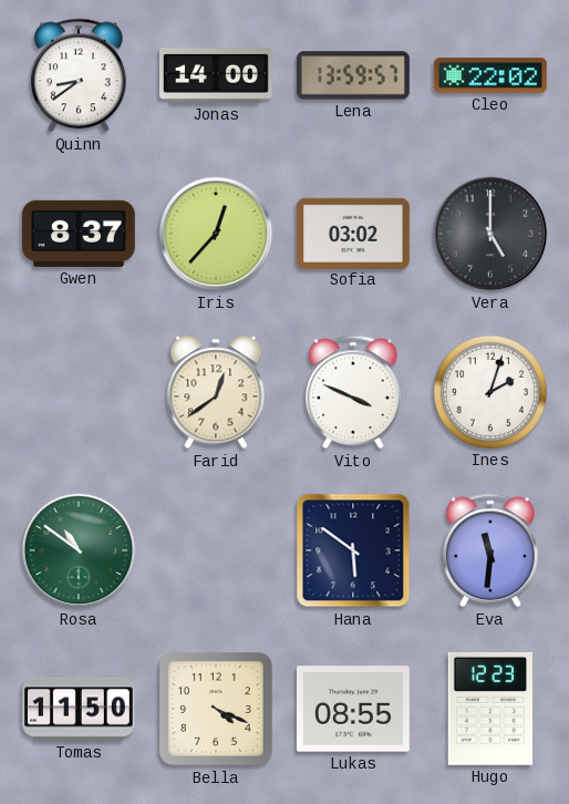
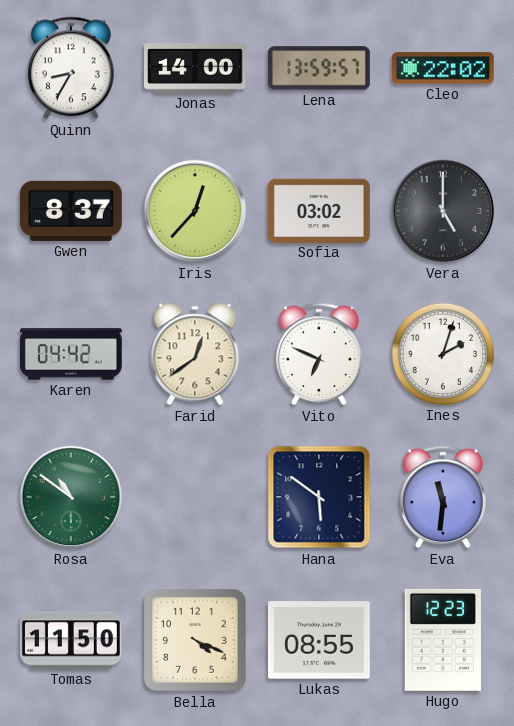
Quinn: 8:39 -> 8:35
Karen: none -> 04:42
Vito: 3:49 -> 6:49
